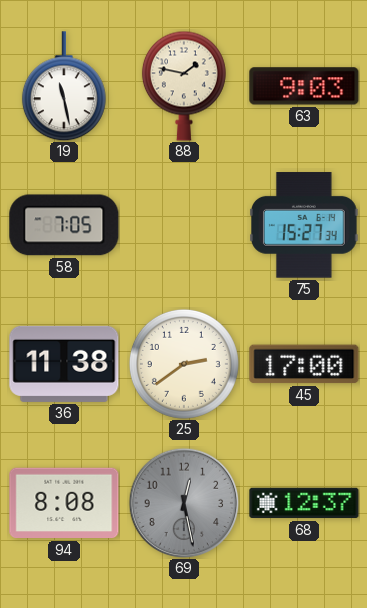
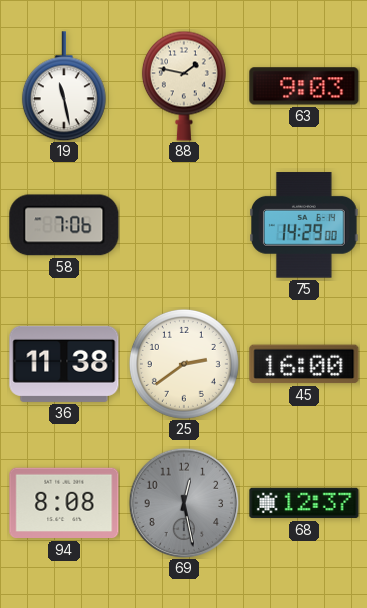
58: 7:05 -> 7:06
75: 15:27 -> 14:29
45: 17:00 -> 16:00
